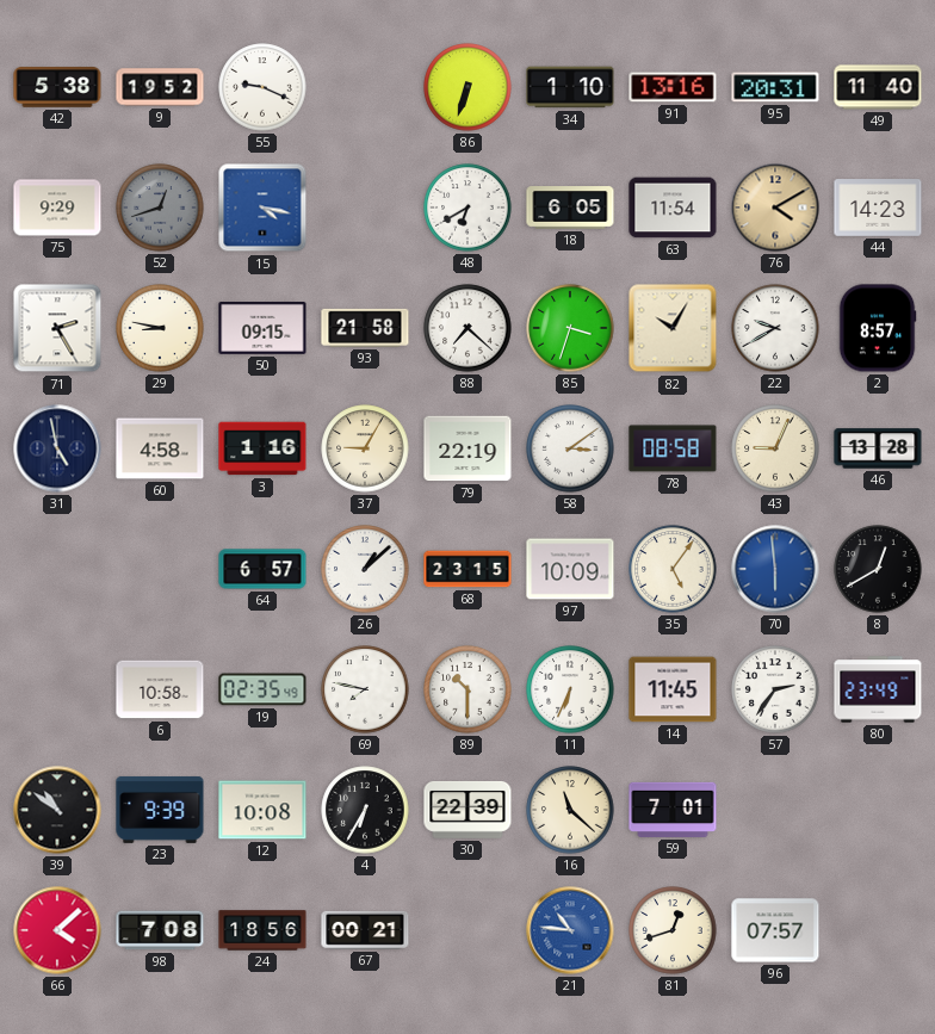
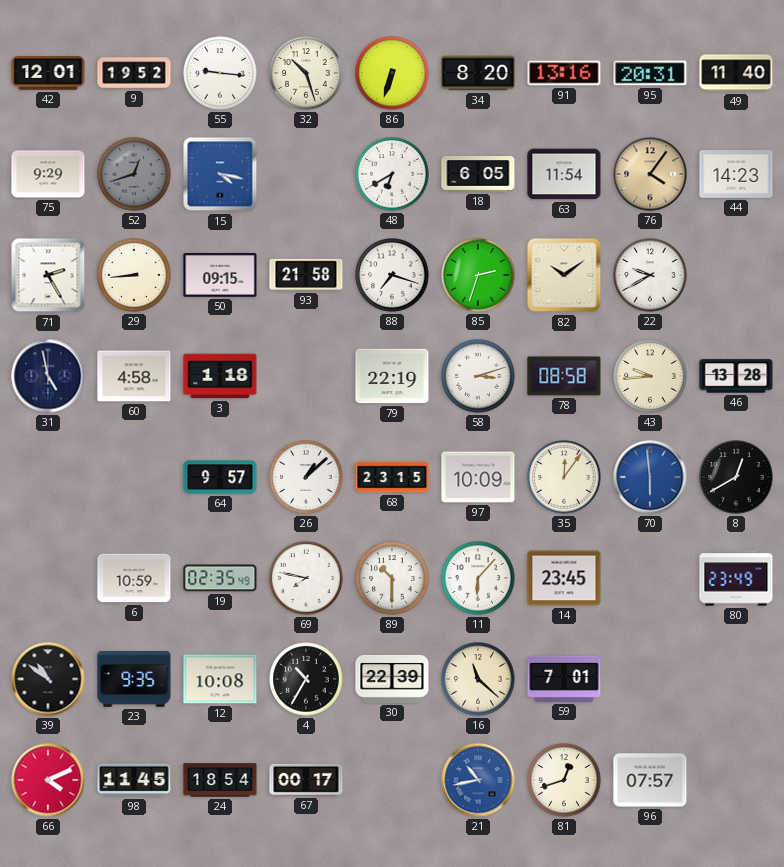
42: 5:38 -> 12:01
55: 9:19 -> 9:16
32: none -> 10:27
34: 1:10 -> 8:20
76: 4:10 -> 4:06
29: 8:47 -> 8:44
88: 7:22 -> 7:18
85: 3:33 -> 2:33
82: 10:05 -> 10:09
2: 8:57 -> none
3: 1:16 -> 1:18
37: 9:05 -> none
58: 3:09 -> 3:12
43: 9:04 -> 9:44
64: 6:57 -> 9:57
35: 5:06 -> 12:06
6: 10:58 -> 10:59
11: 6:34 -> 6:07
14: 11:45 -> 23:45
57: 2:36 -> none
23: 9:39 -> 9:35
4: 6:35 -> 10:35
66: 4:08 -> 4:11
98: 7:08 -> 11:45
24: 18:56 -> 18:54
67: 00:21 -> 00:17
21: 10:46 -> 10:43
